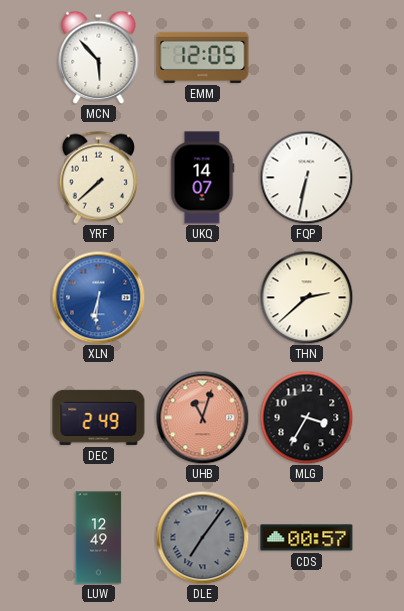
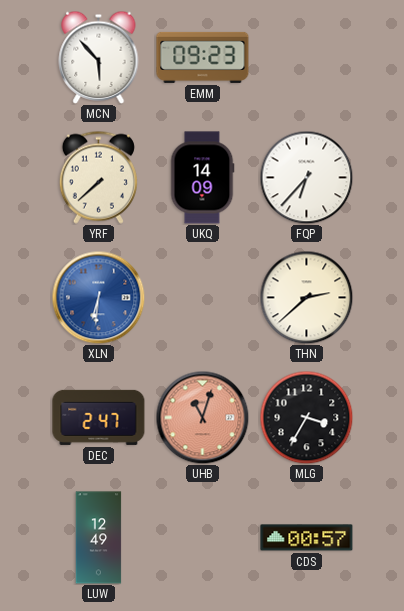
EMM: 12:05 -> 09:23
UKQ: 14:07 -> 14:09
FQP: 6:32 -> 6:37
DEC: 2:49 -> 2:47
DLE: 7:06 -> none
